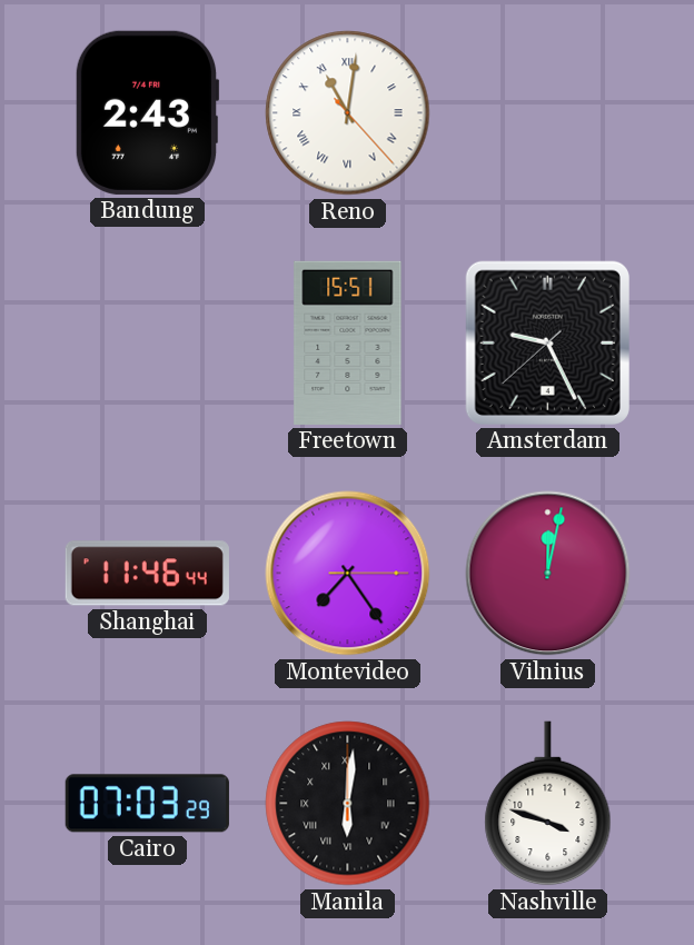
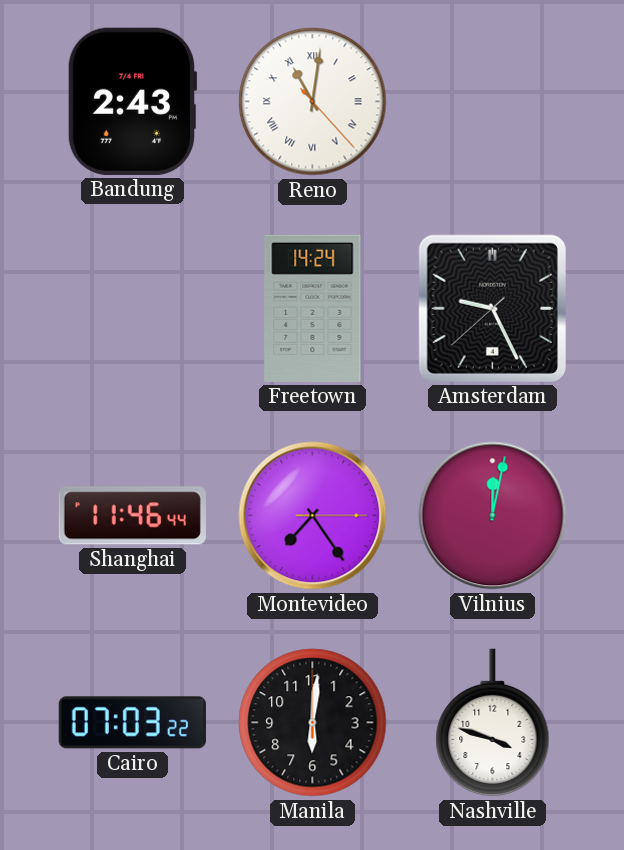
Freetown: 15:51 -> 14:24
Cairo: 07:03:29 -> 07:03:22
Manila numerals: Roman -> Arabic
